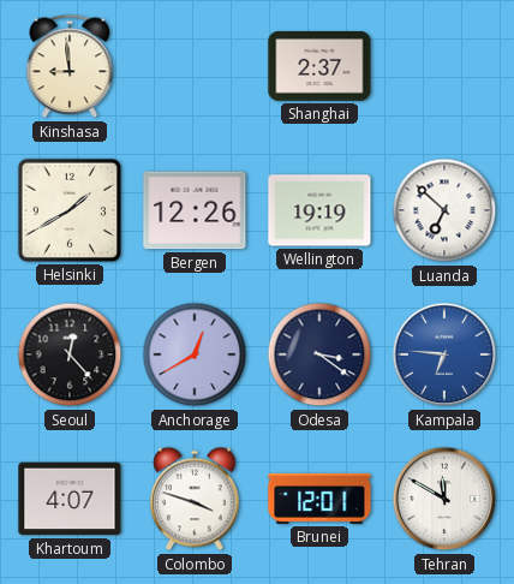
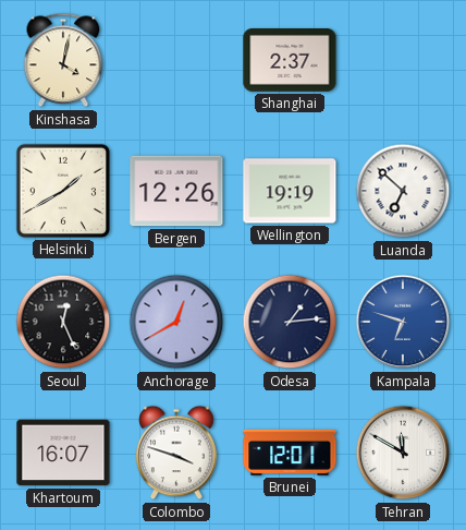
Kinshasa: 8:59 -> 4:02
Seoul: 12:23 -> 12:26
Odesa: 3:21 -> 1:14
Kampala: 6:46 -> 6:48
Khartoum: 4:07 -> 16:07
